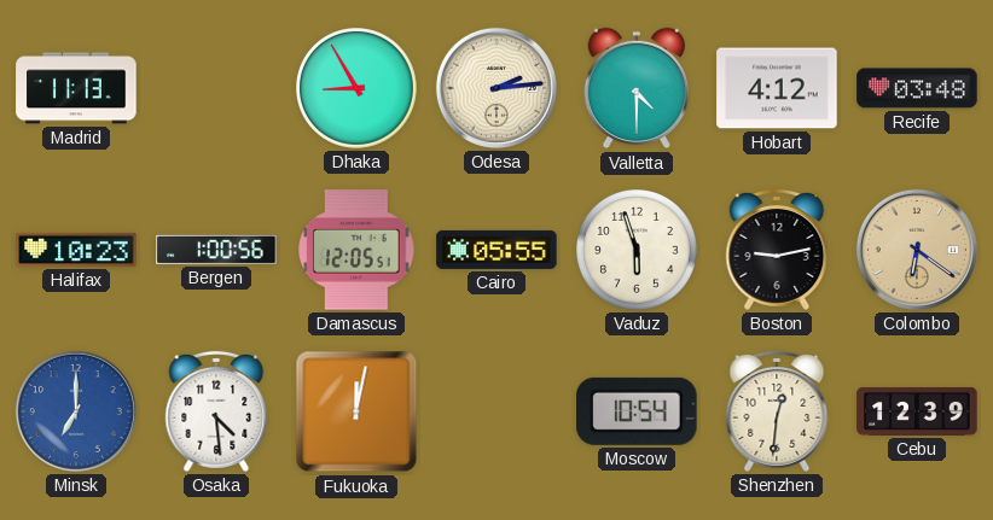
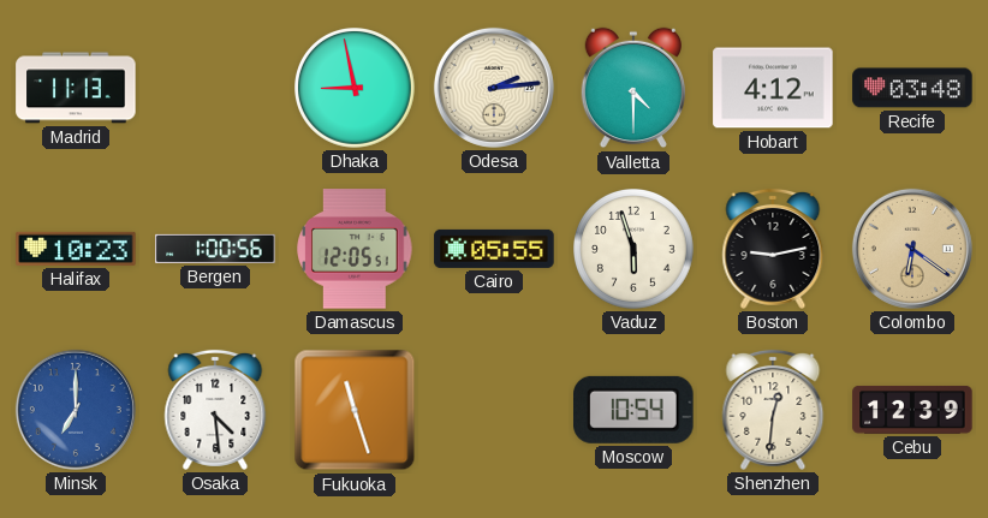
Dhaka: 8:55 -> 8:58
Fukuoka: 12:02 -> 11:27
